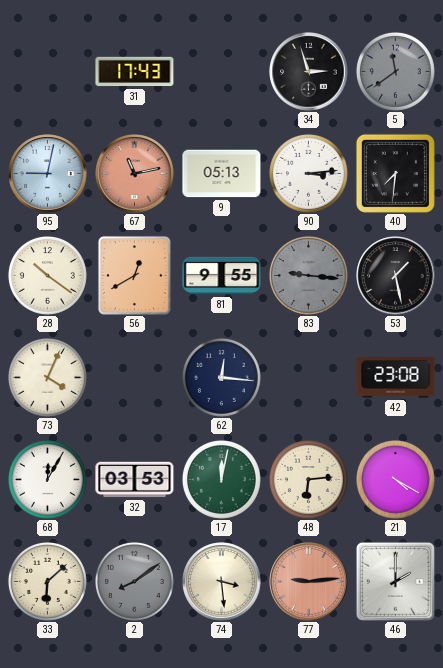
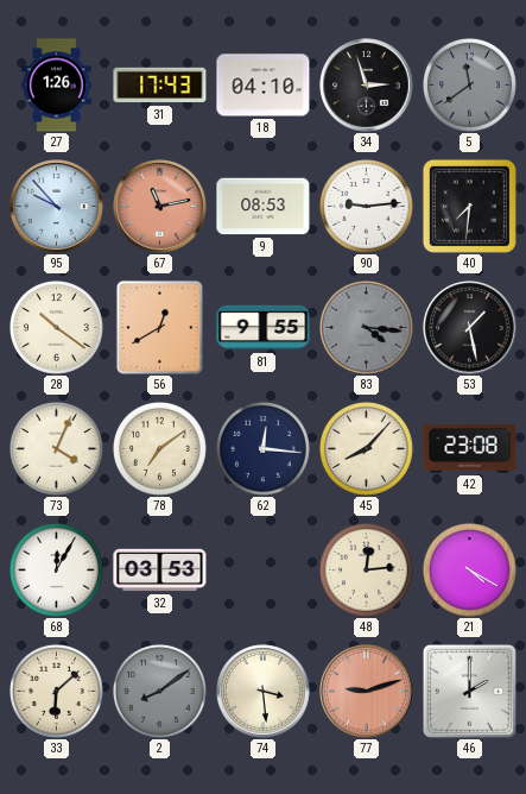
27: none -> 1:26
18: none -> 04:10
95: 9:02 -> 9:53
9: 05:13 -> 08:53
90: 3:14 -> 9:14
83: 9:16 -> 4:16
78: none -> 7:09
45: none -> 8:07
17: 12:02 -> none
48: 6:14 -> 12:14
77: 9:14 -> 9:12
